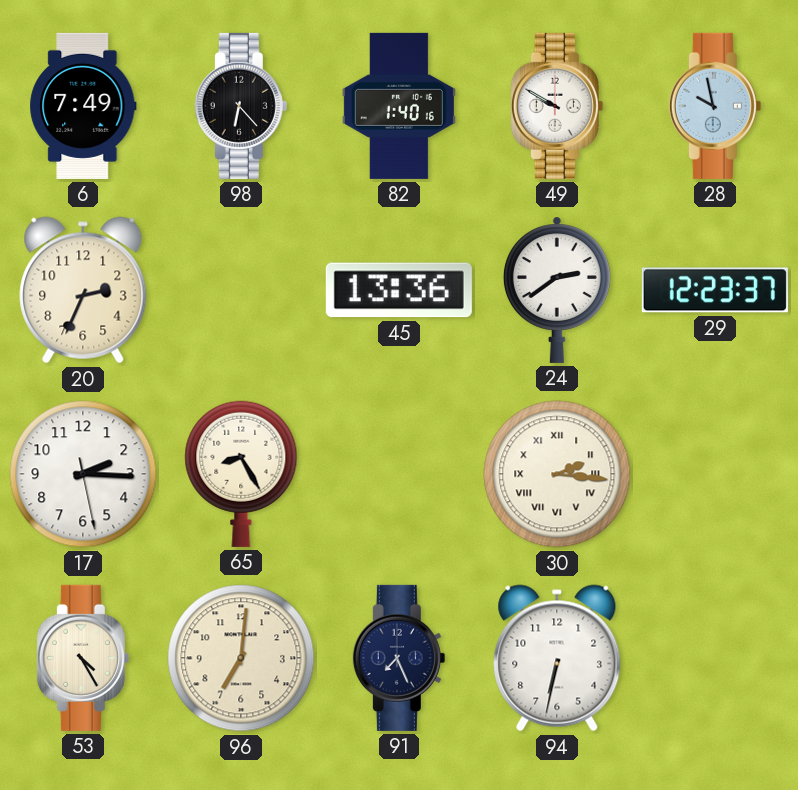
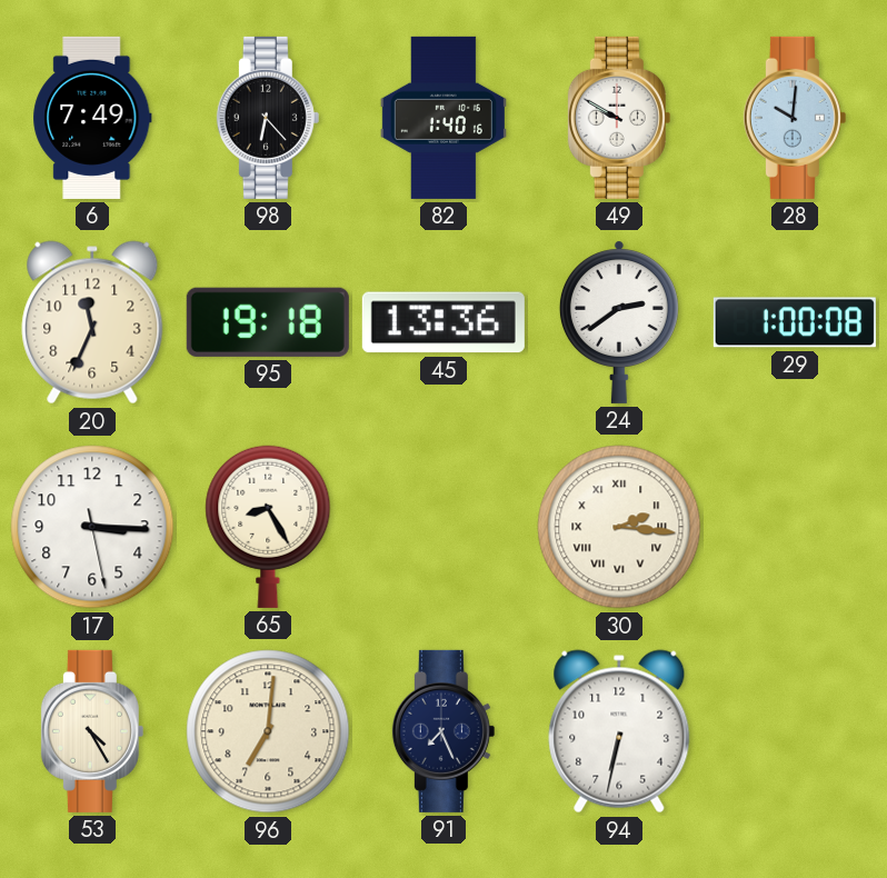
28: 9:58 -> 10:01
20: 2:34 -> 11:34
95: none -> 19:18
29: 12:23 -> 1:00
17: 2:15 -> 3:15
